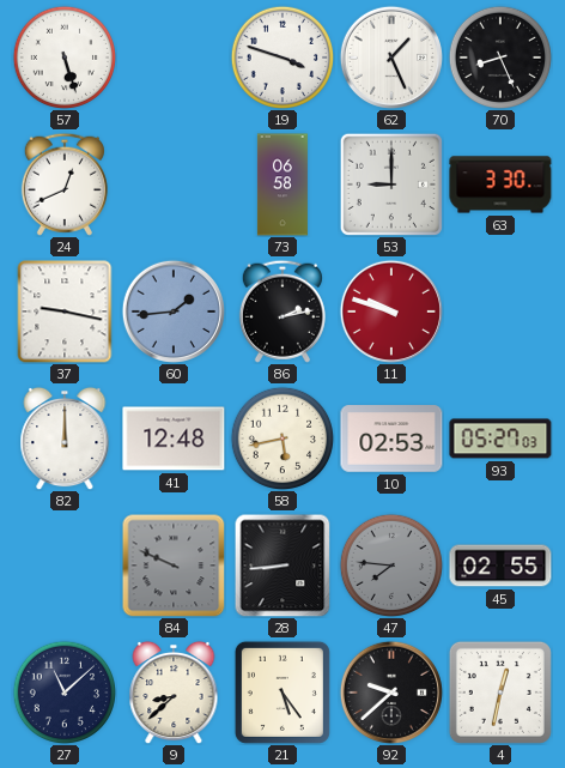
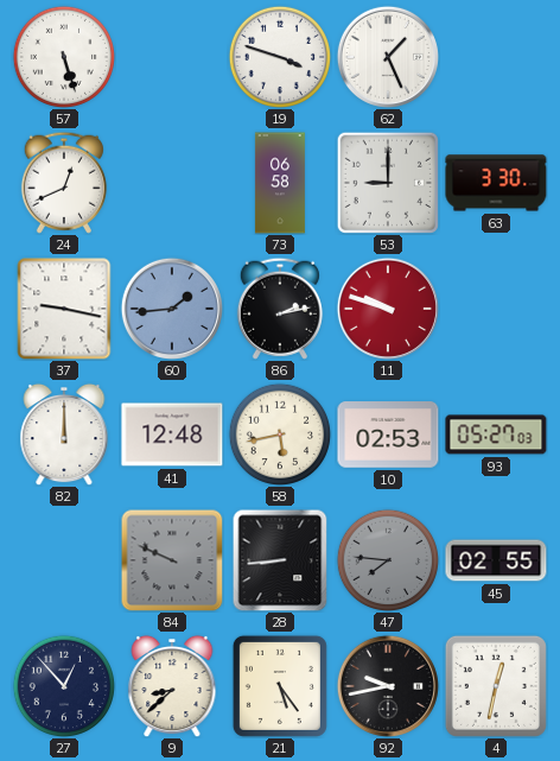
70: 8:26 -> none
27: 11:08 -> 12:53
92: 9:38 -> 9:43
